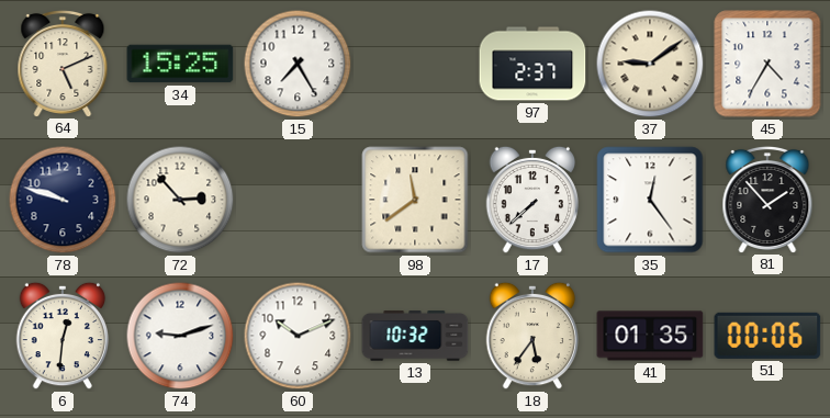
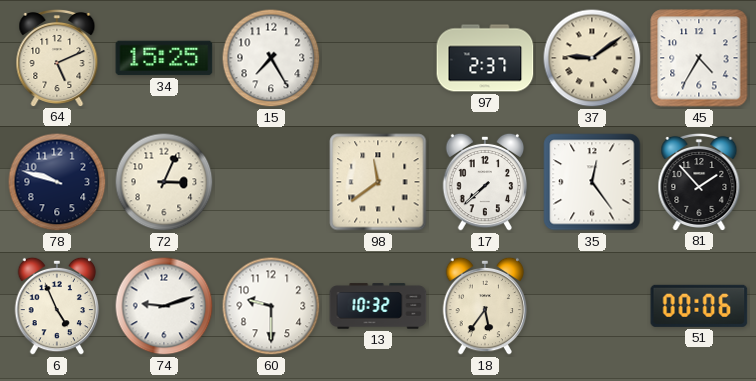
72: 2:53 -> 3:04
6: 12:31 -> 4:56
60: 10:11 -> 9:30
41: 01:35 -> none
